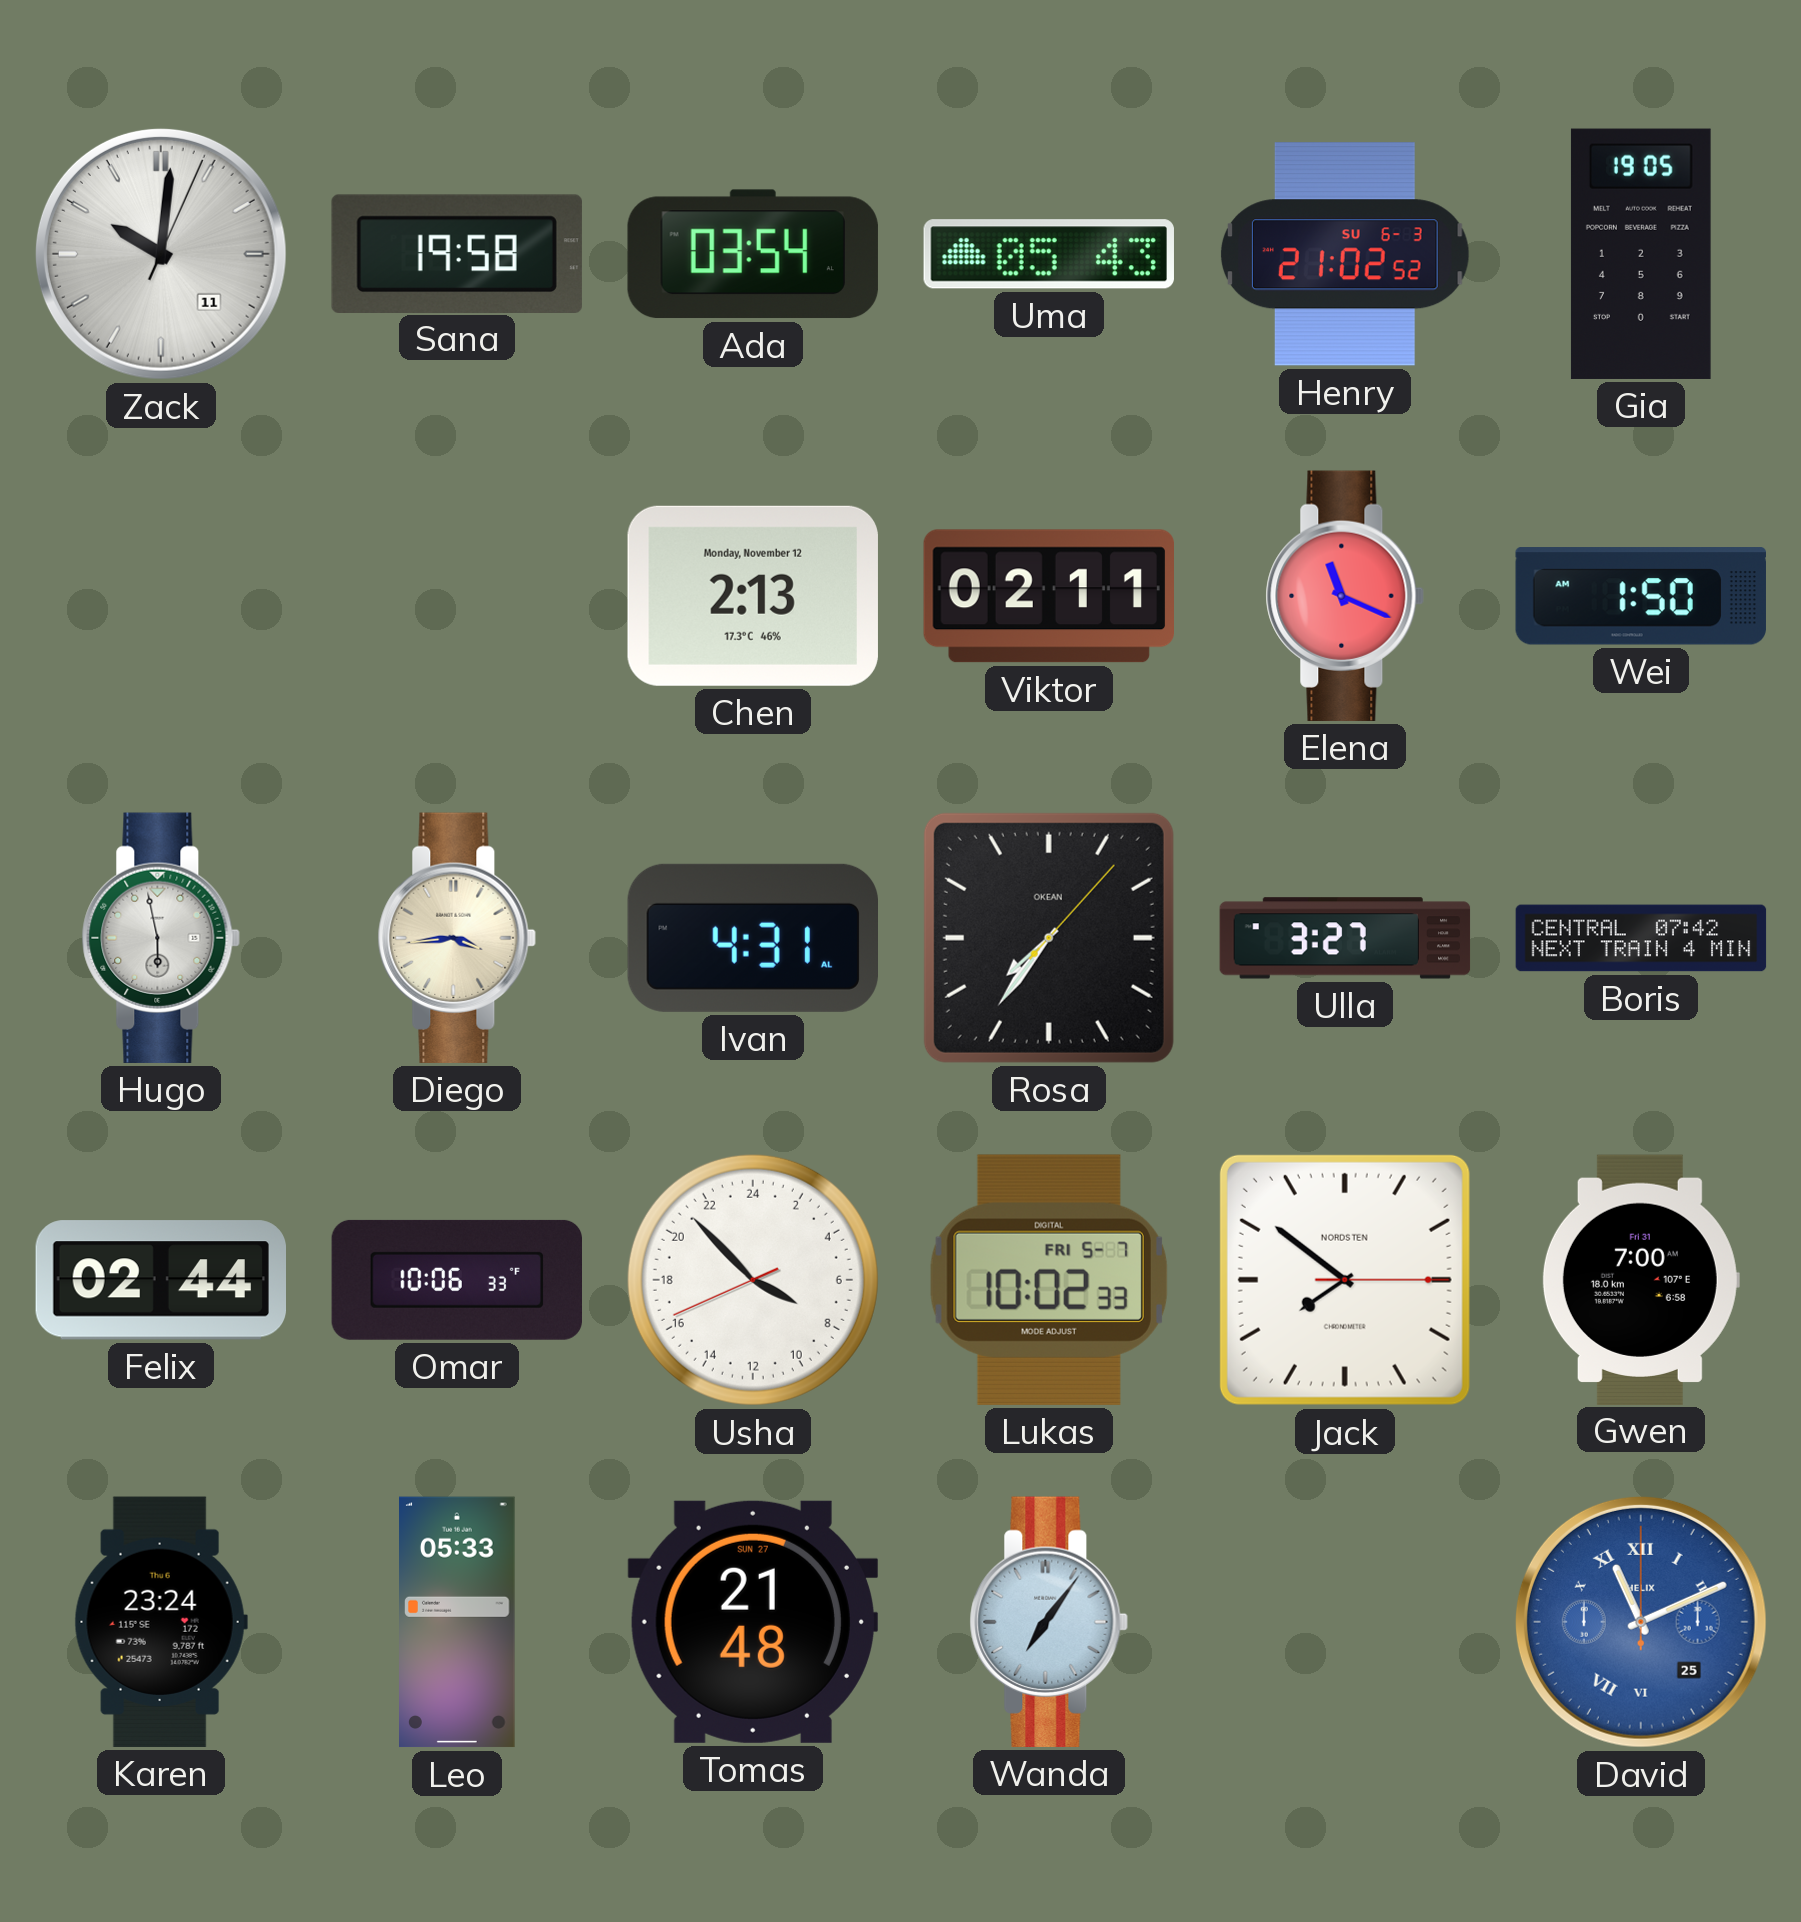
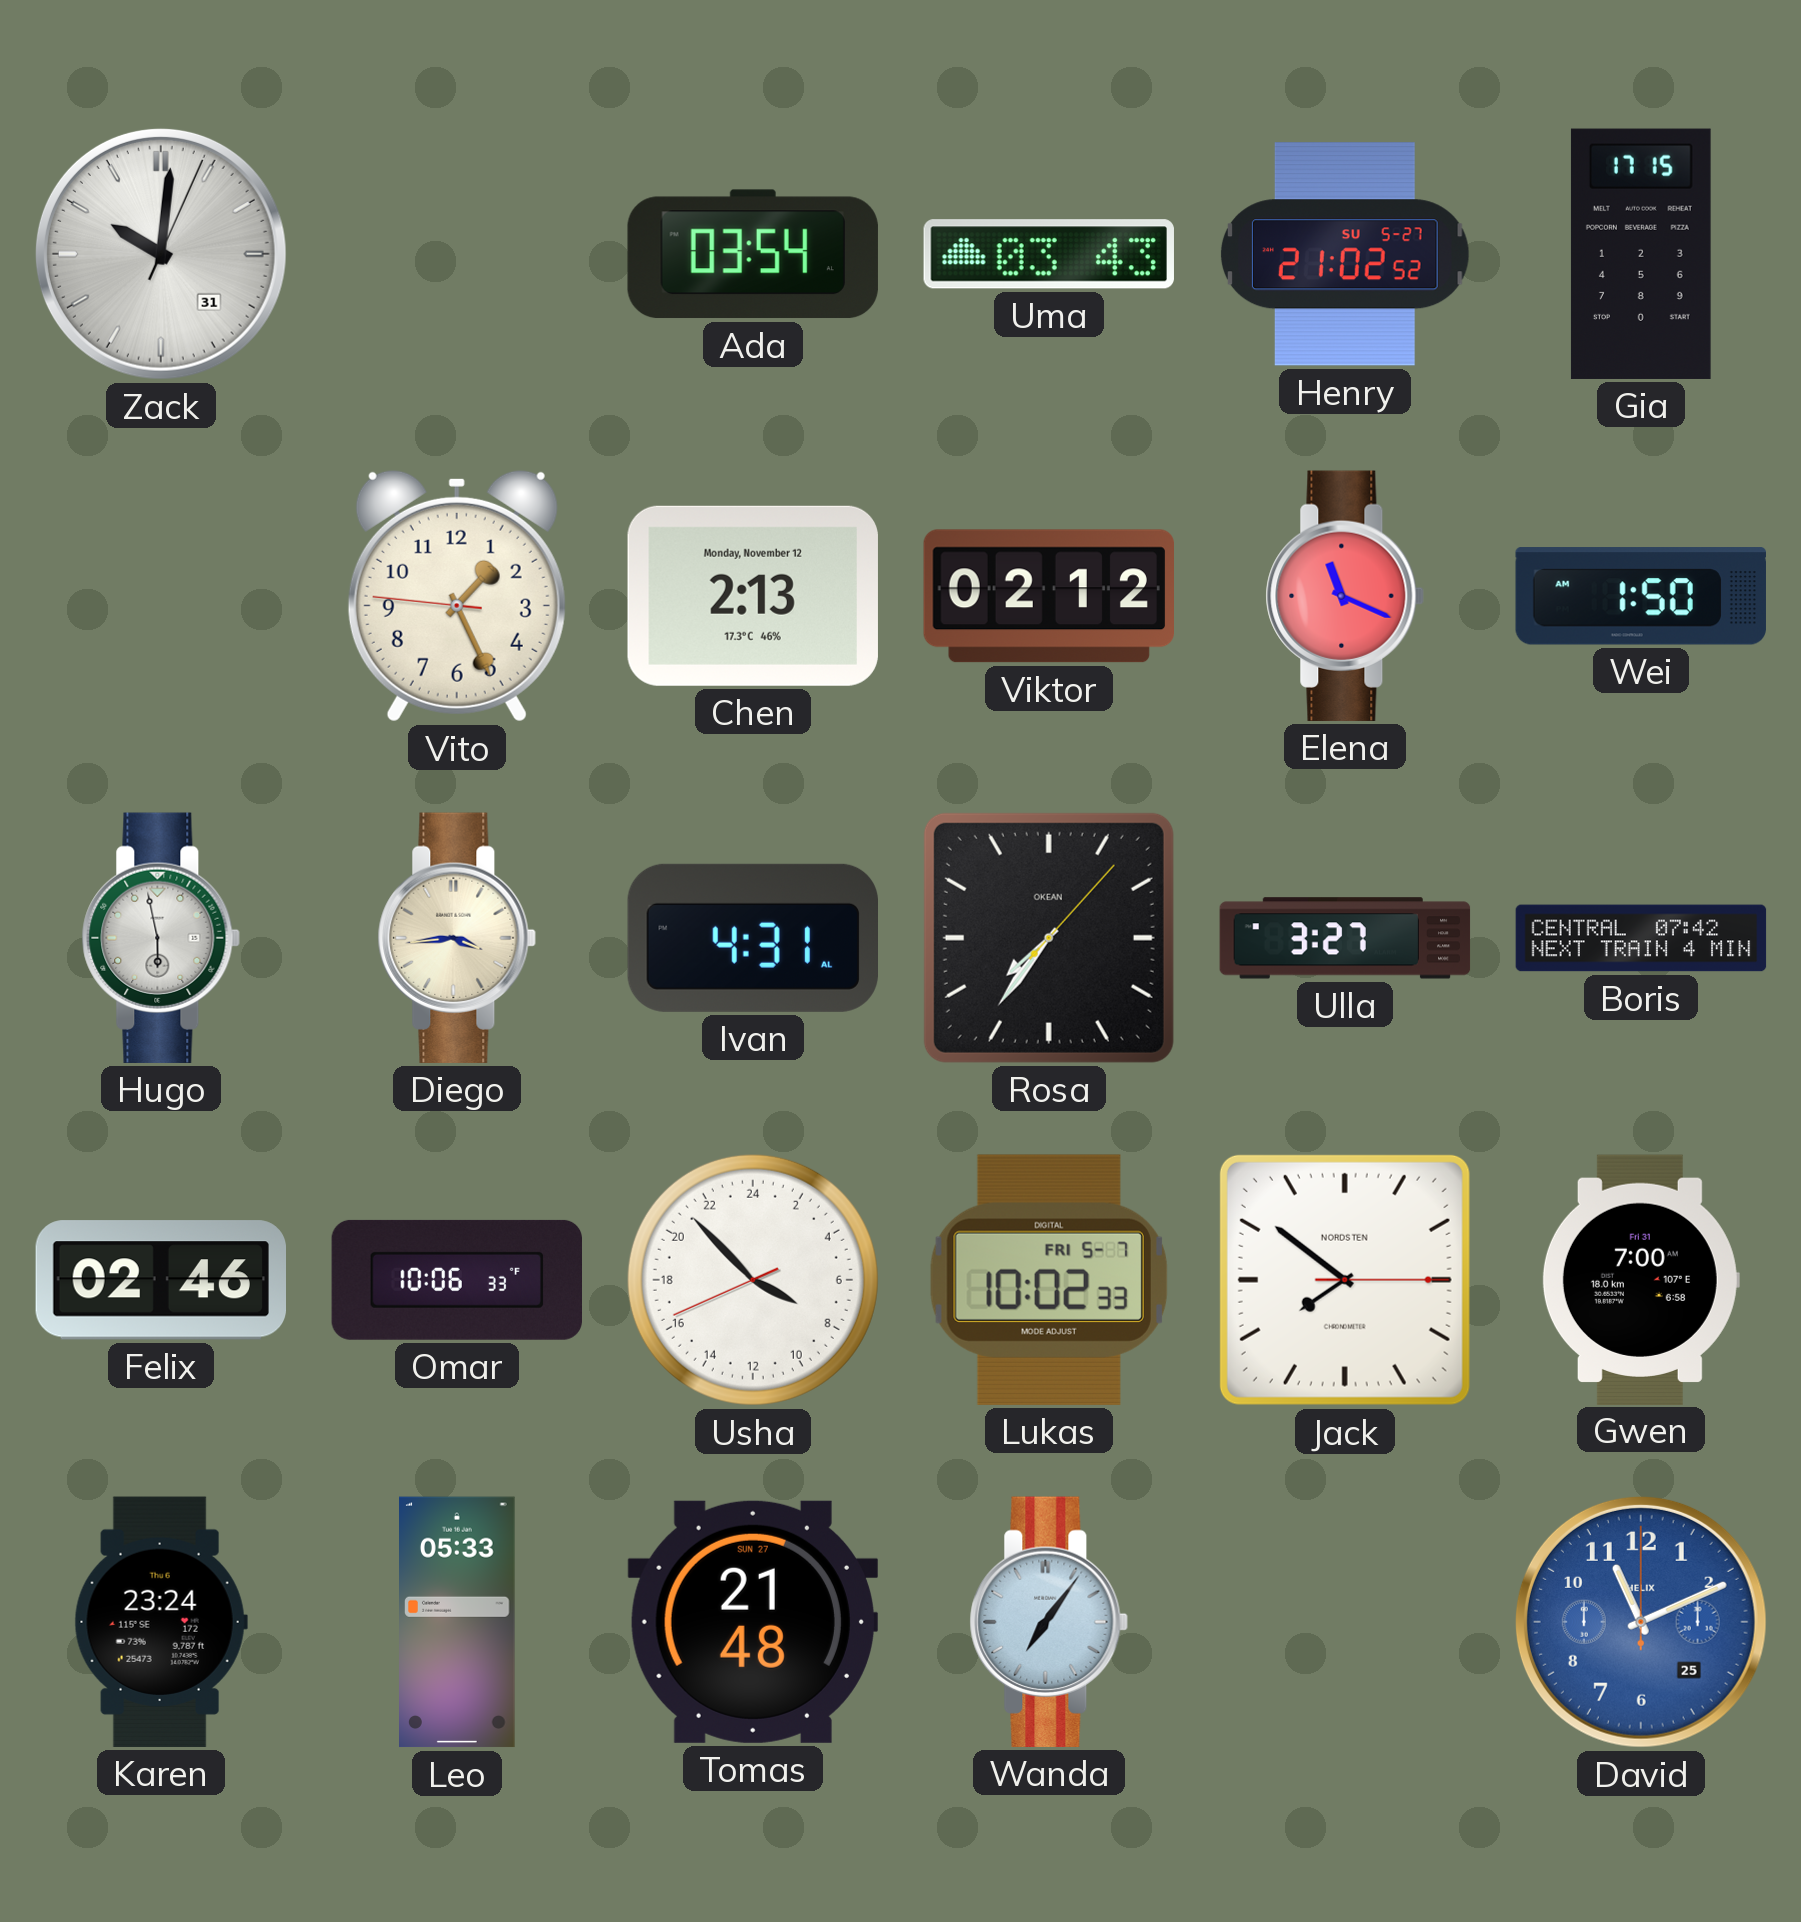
Zack date: 11 -> 31
Sana: 19:58 -> none
Uma: 05:43 -> 03:43
Henry date: SU 6-3 -> SU 5-27
Gia: 19:05 -> 17:15
Vito: none -> 1:25
Viktor: 02:11 -> 02:12
Felix: 02:44 -> 02:46
David numerals: Roman -> Arabic
